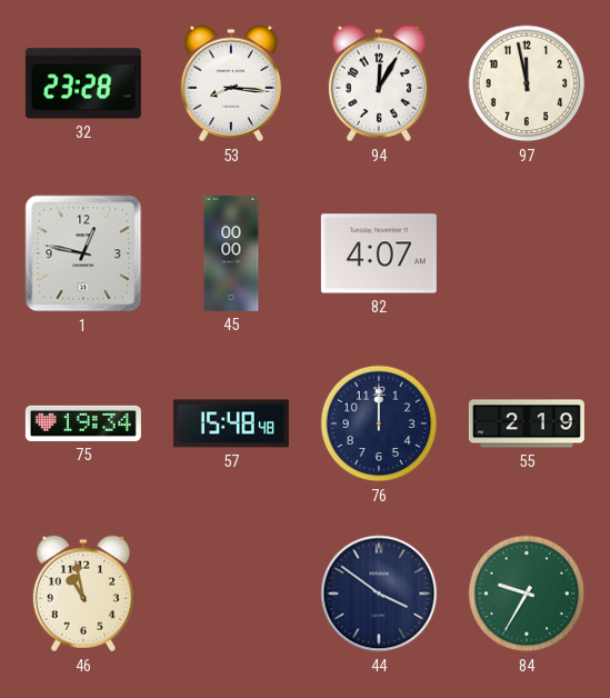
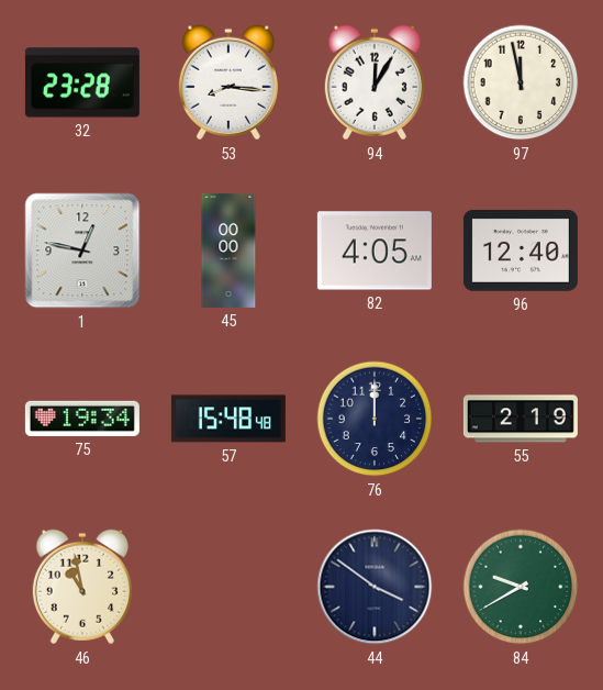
82: 4:07 -> 4:05
96: none -> 12:40
84: 9:35 -> 9:40
